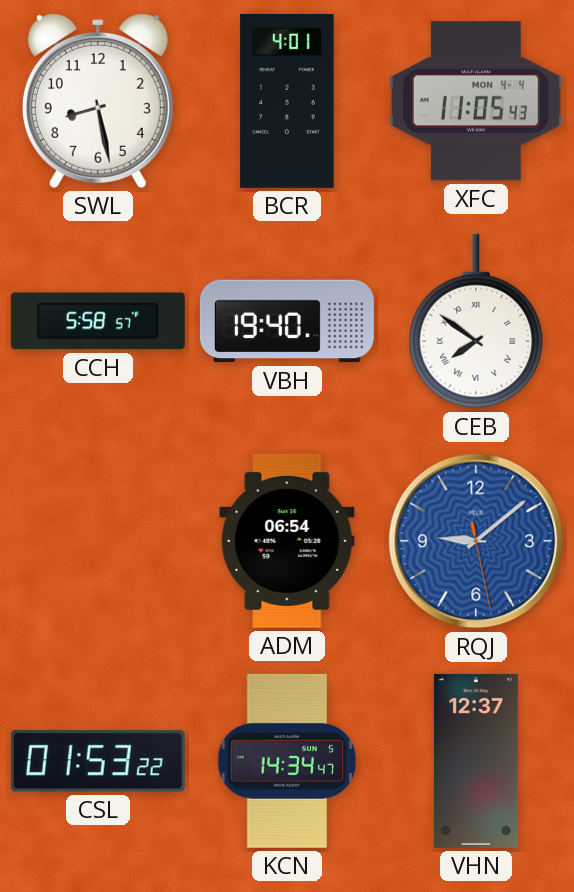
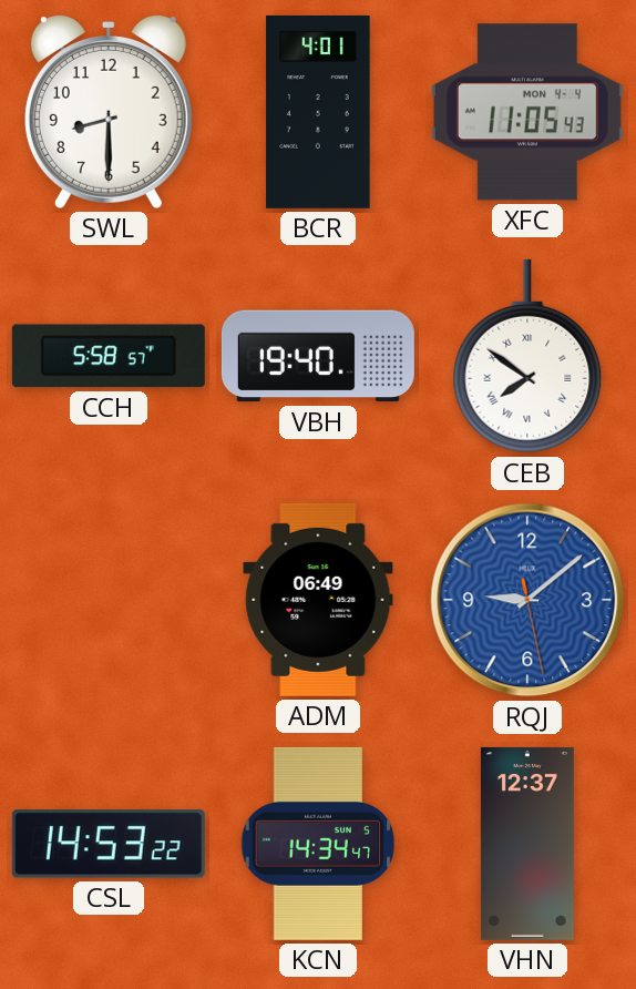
SWL: 8:28 -> 8:30
ADM: 06:54 -> 06:49
CSL: 01:53 -> 14:53
